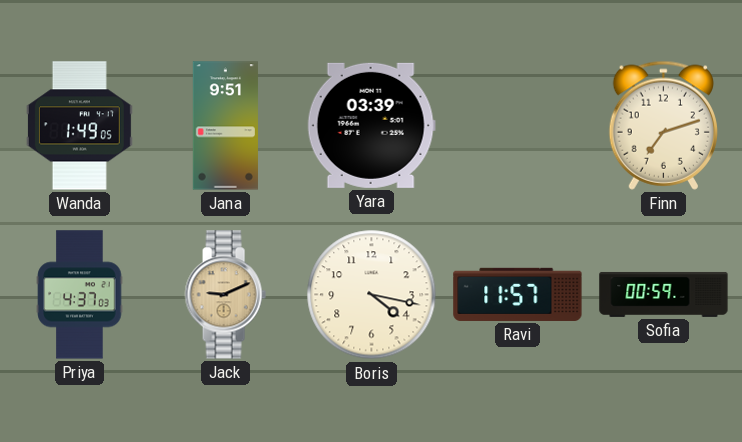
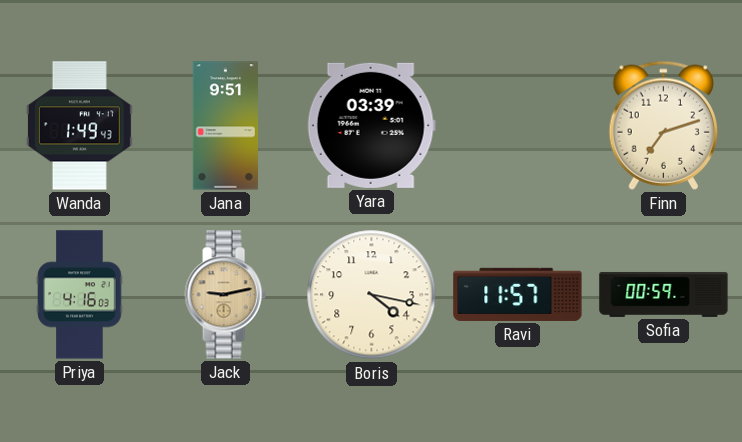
Wanda: 1:49:05 -> 1:49:43
Priya: 4:37 -> 4:16
Jack: 9:11 -> 9:13
